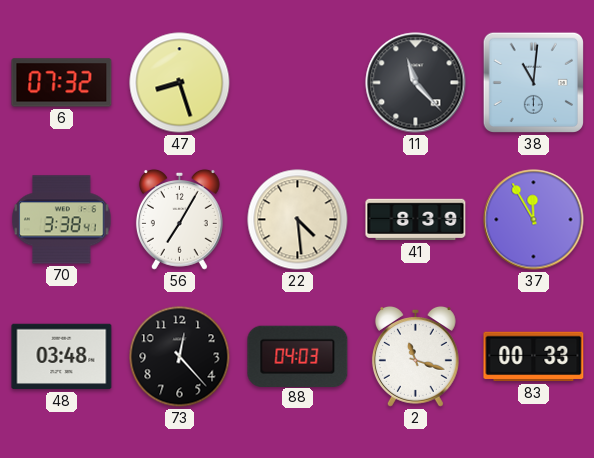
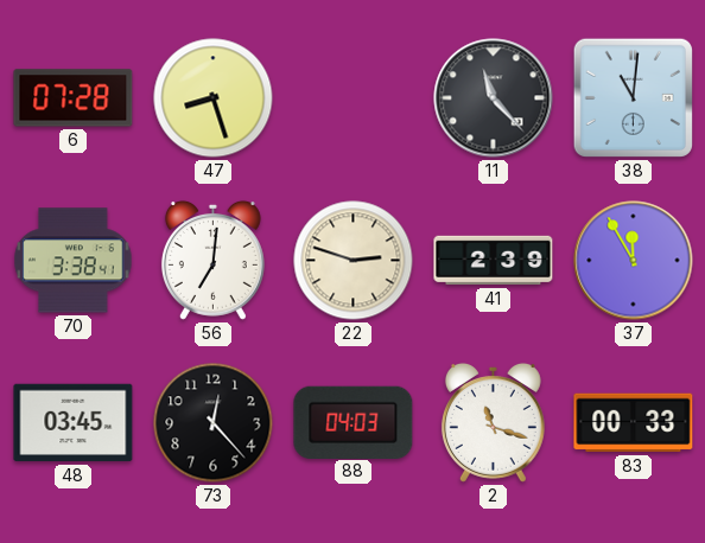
6: 07:32 -> 07:28
56: 7:05 -> 7:01
22: 4:29 -> 2:48
41: 8:39 -> 2:39
48: 03:48 -> 03:45
